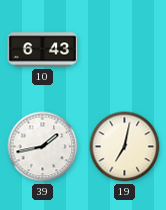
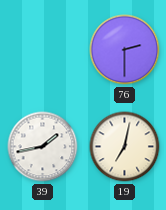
10: 6:43 -> none
76: none -> 2:30
